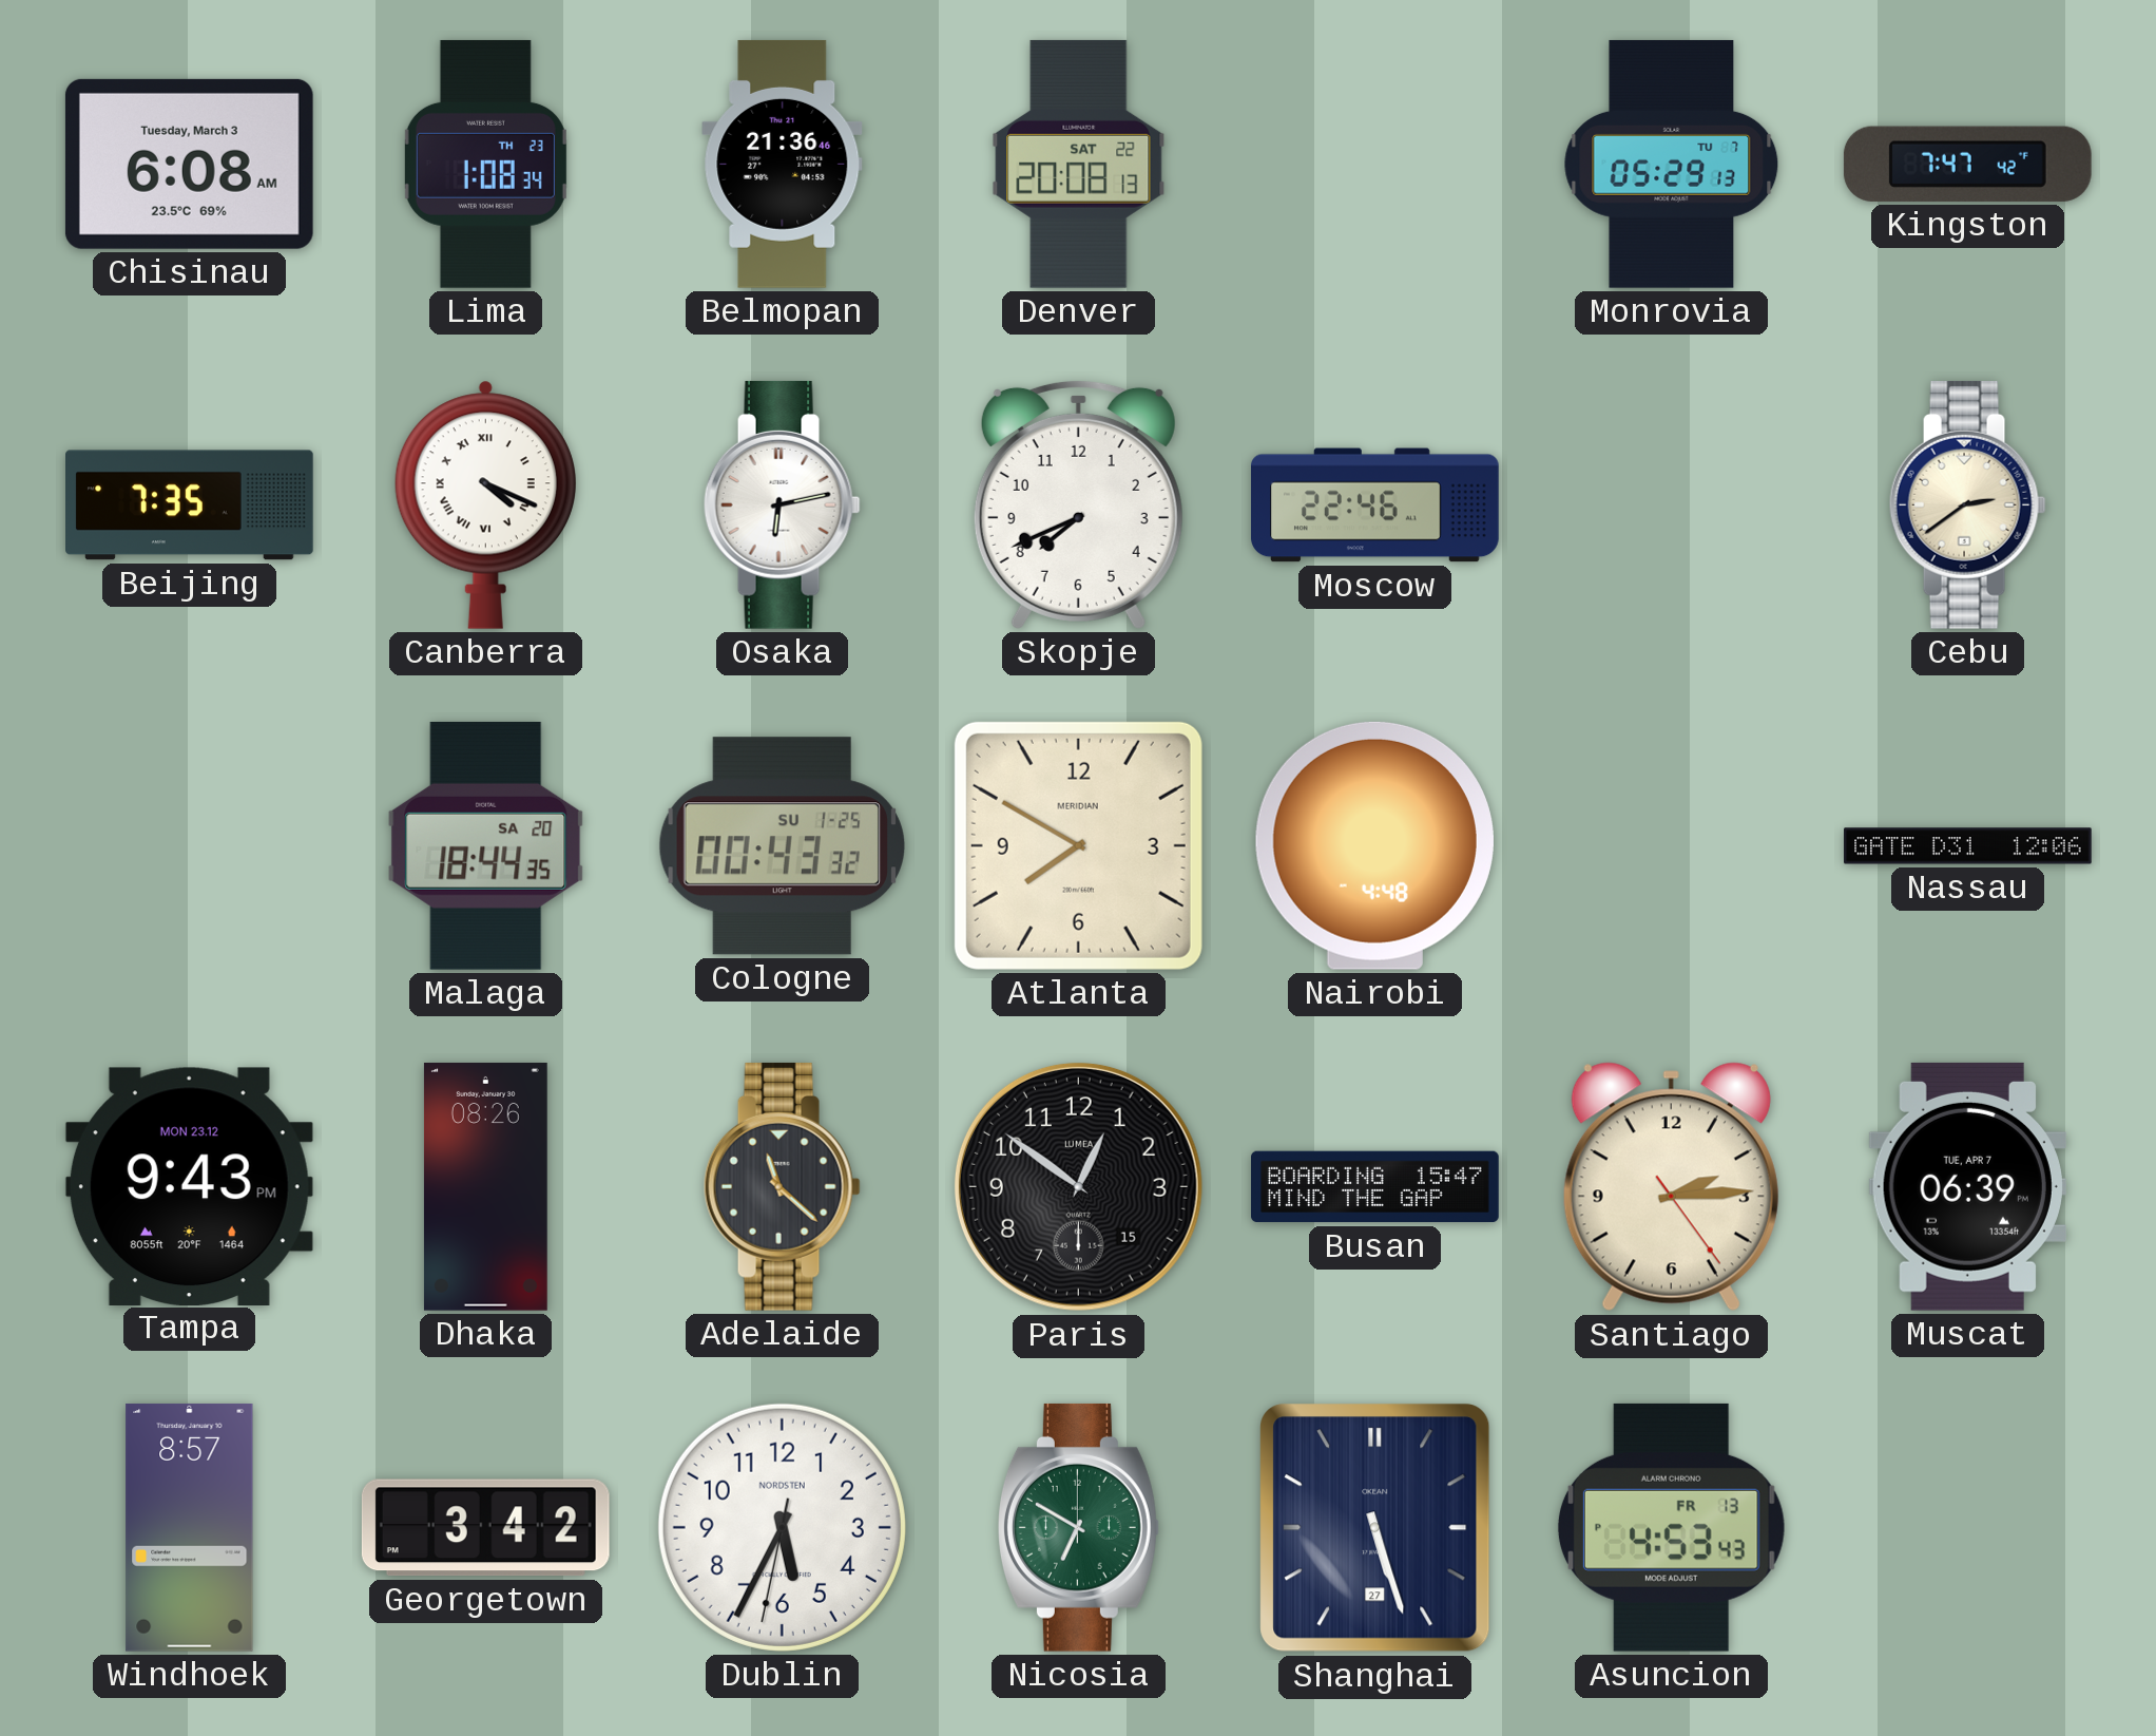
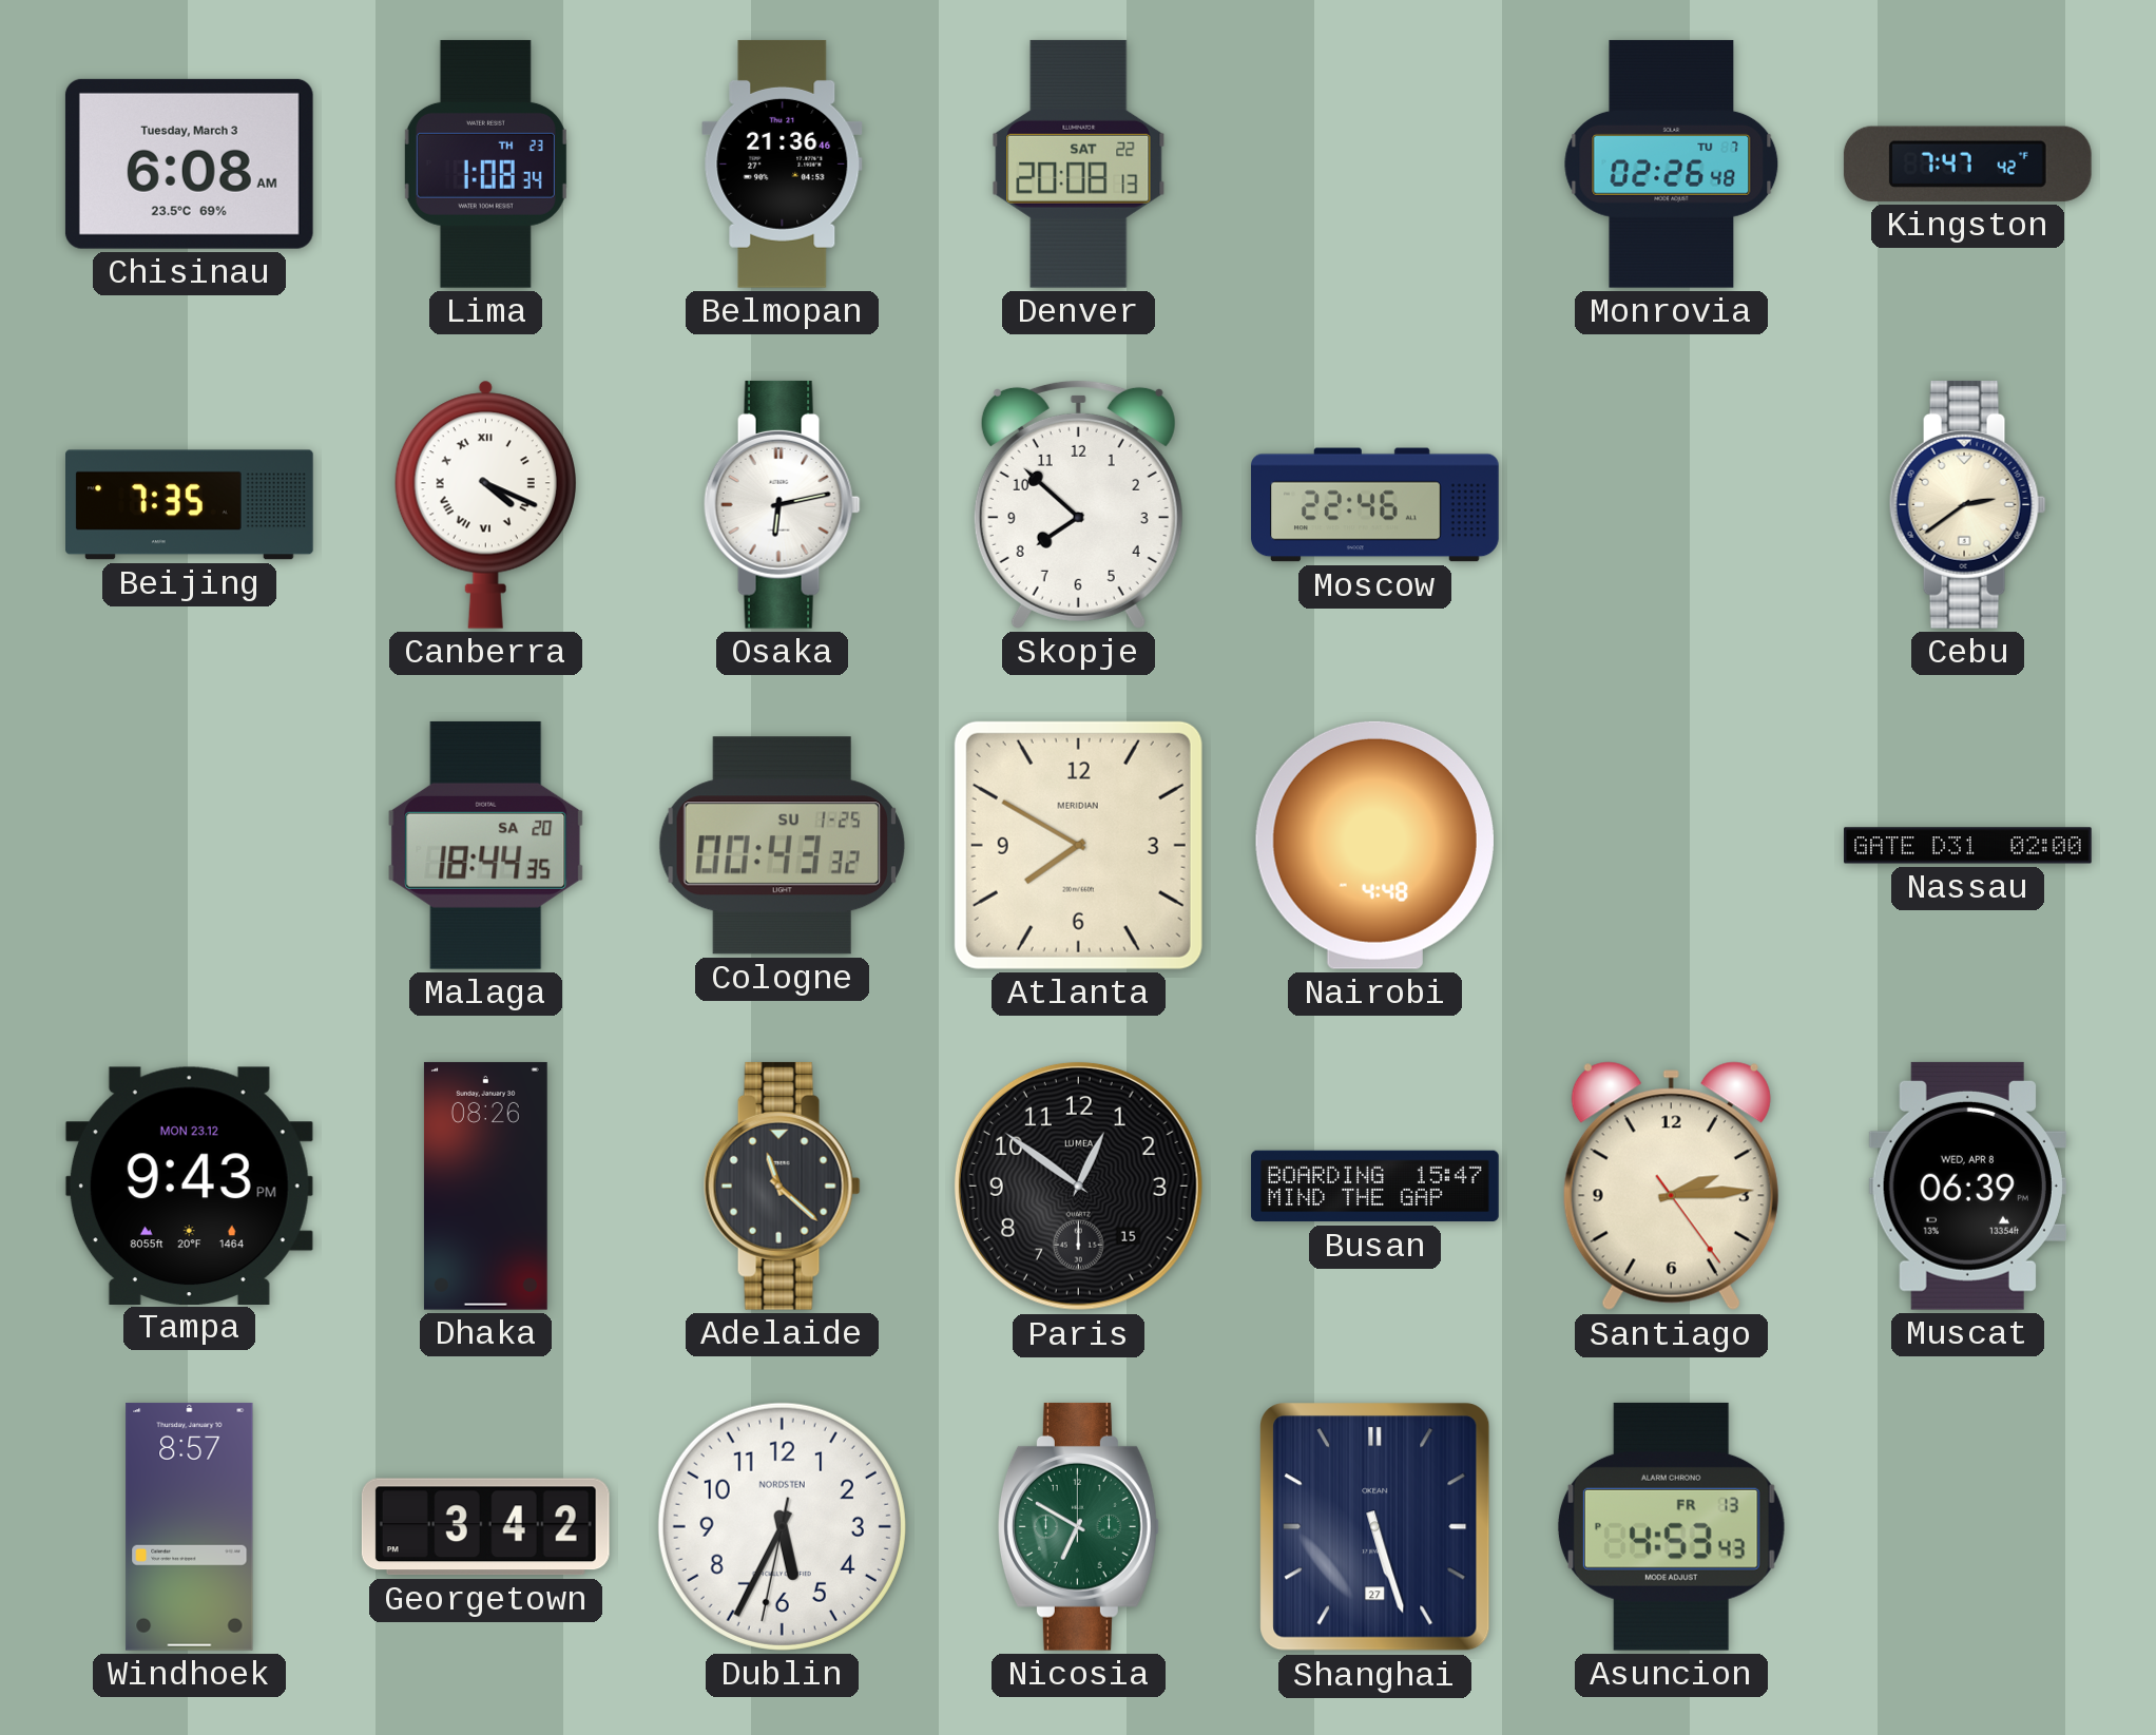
Monrovia: 05:29 -> 02:26
Skopje: 7:41 -> 7:52
Nassau: 12:06 -> 02:00
Muscat date: TUE, APR 7 -> WED, APR 8
